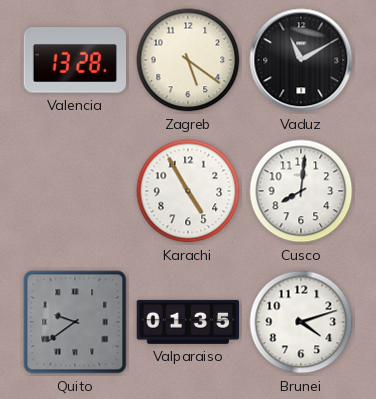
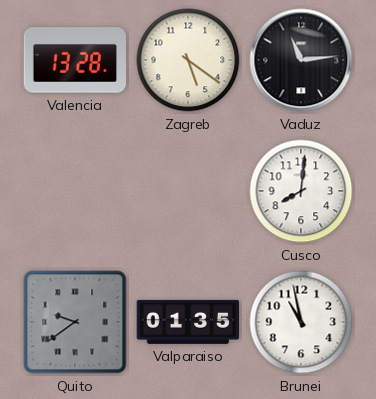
Vaduz: 11:10 -> 11:14
Karachi: 4:55 -> none
Brunei: 4:12 -> 10:58
